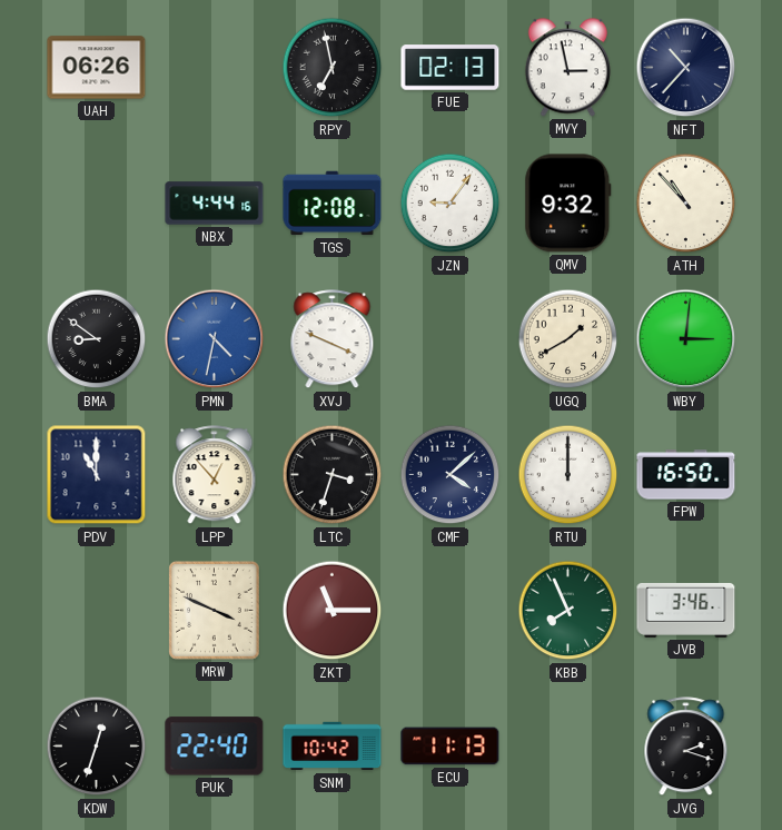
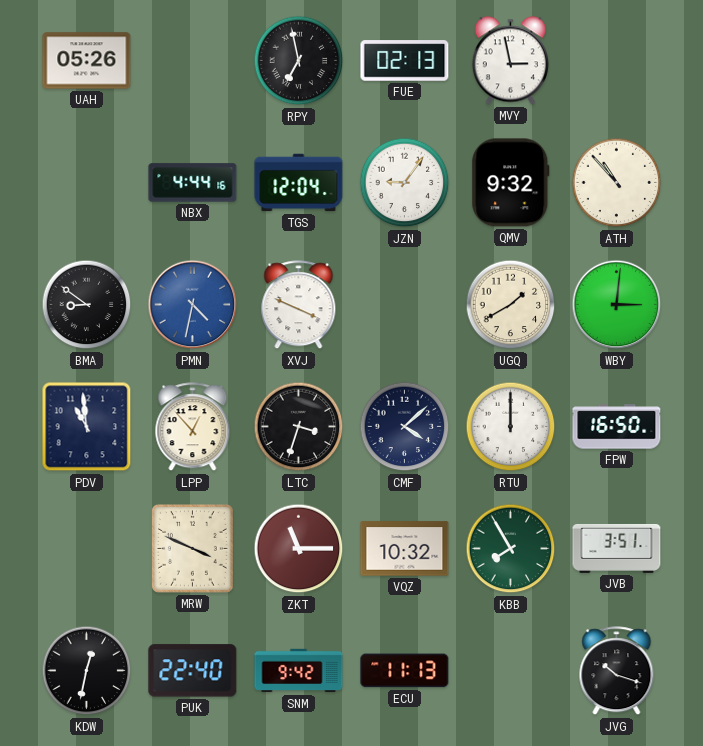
UAH: 06:26 -> 05:26
NFT: 10:37 -> none
TGS: 12:08 -> 12:04
PDV: 11:00 -> 10:59
VQZ: none -> 10:32
KBB: 7:56 -> 7:55
JVB: 3:46 -> 3:51
KDW: 12:33 -> 12:32
SNM: 10:42 -> 9:42
JVG: 2:18 -> 10:18
